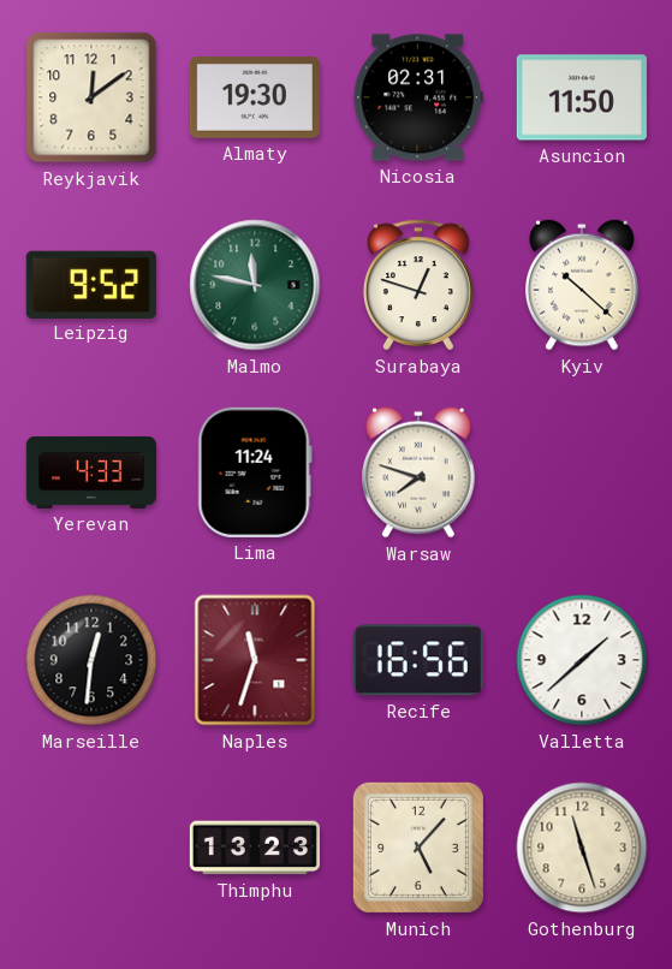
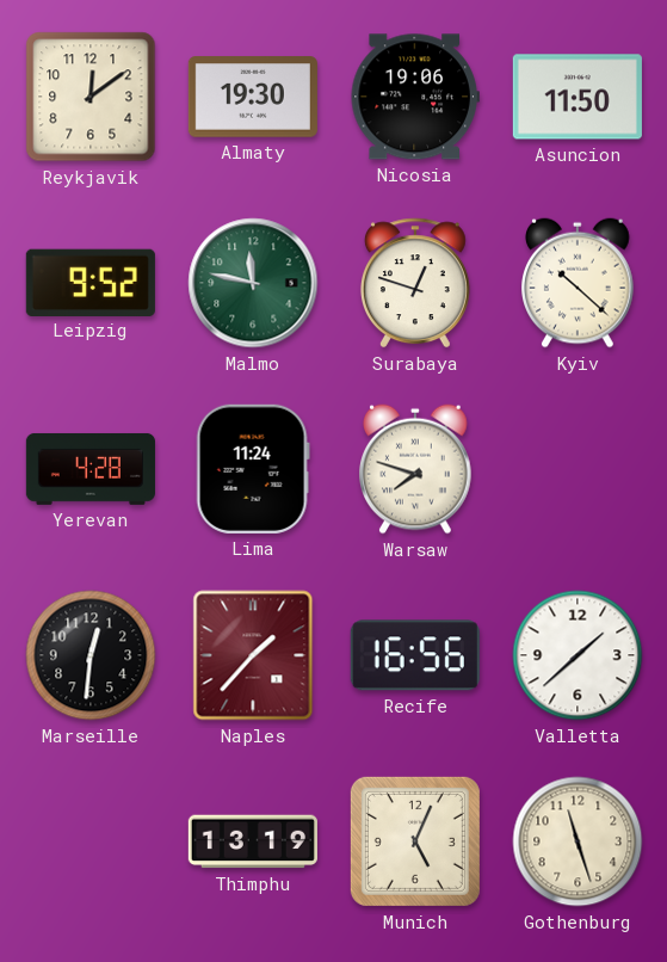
Nicosia: 02:31 -> 19:06
Yerevan: 4:33 -> 4:28
Naples: 11:33 -> 1:37
Thimphu: 13:23 -> 13:19
Munich: 5:07 -> 5:04
